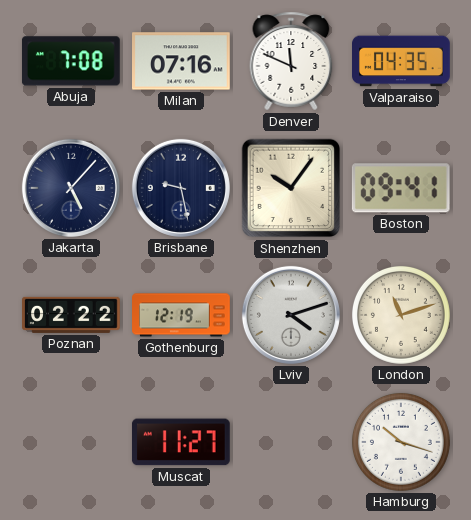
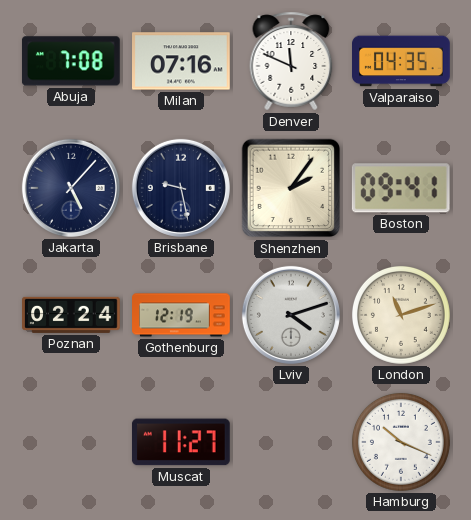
Shenzhen: 10:06 -> 2:06
Poznan: 02:22 -> 02:24
Hamburg: 10:18 -> 10:19
